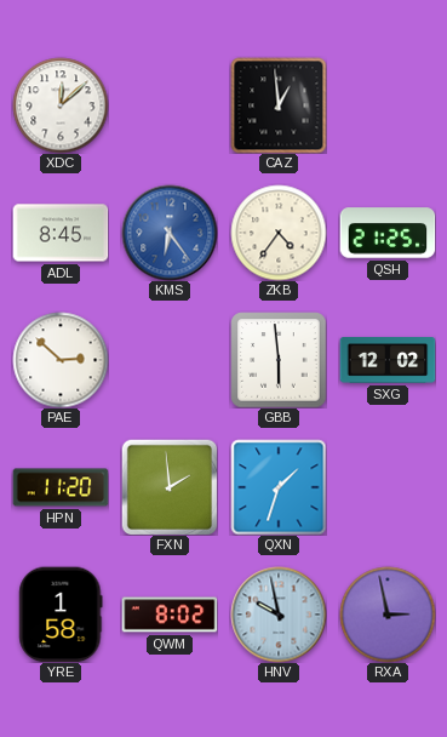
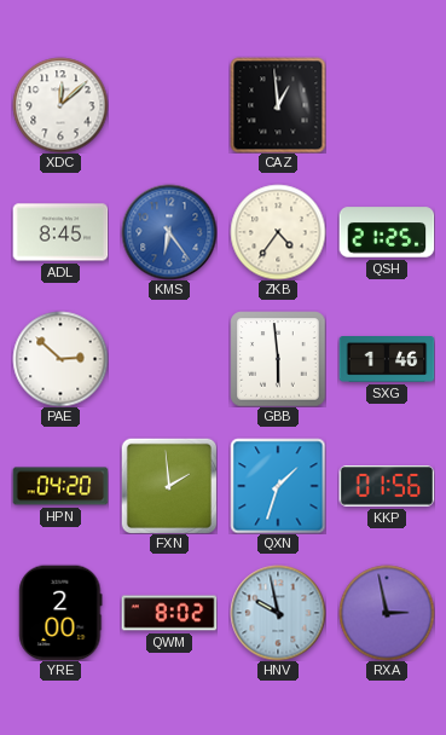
SXG: 12:02 -> 1:46
HPN: 11:20 -> 04:20
KKP: none -> 01:56
YRE: 1:58 -> 2:00
